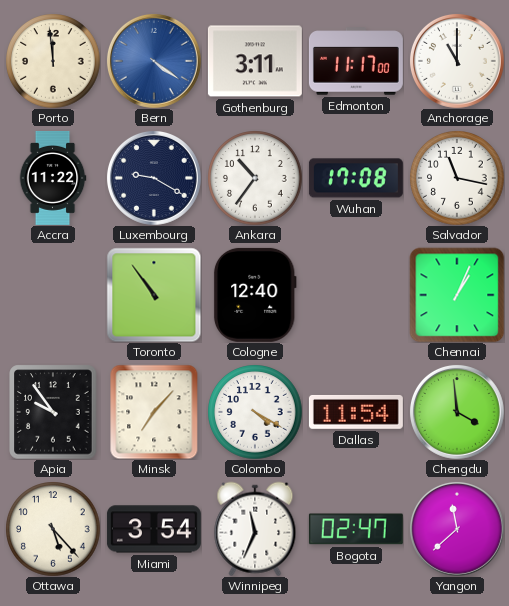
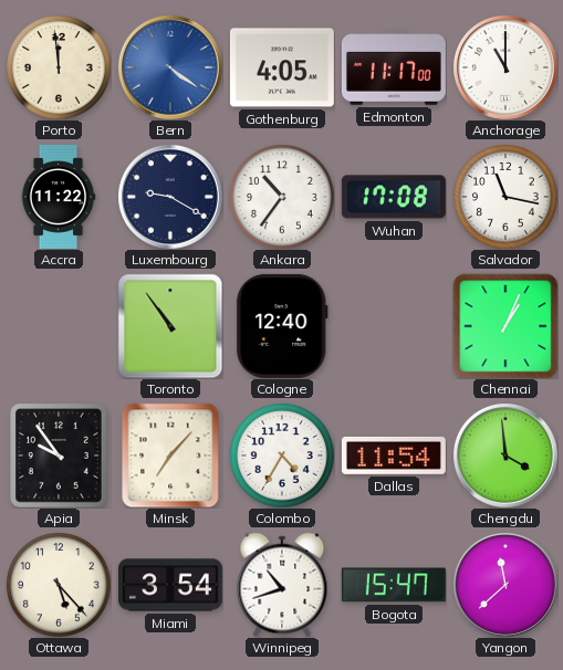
Gothenburg: 3:11 -> 4:05
Colombo: 4:20 -> 4:35
Winnipeg: 11:34 -> 10:42
Bogota: 02:47 -> 15:47
